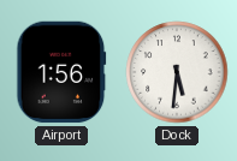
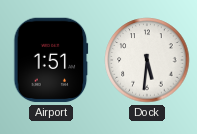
Airport: 1:56 -> 1:51
